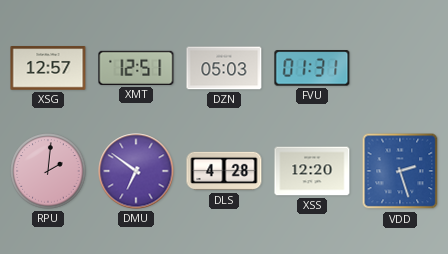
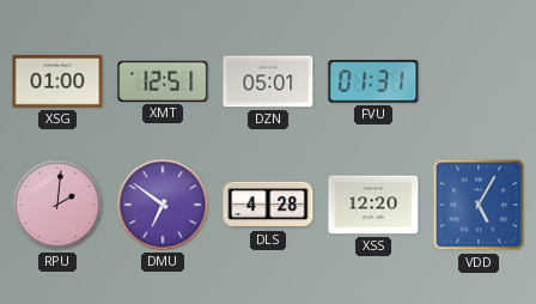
XSG: 12:57 -> 01:00
DZN: 05:03 -> 05:01
VDD: 2:27 -> 5:05
